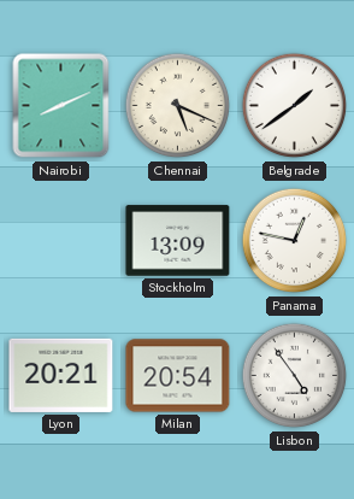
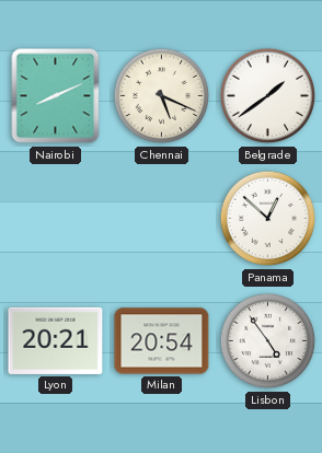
Stockholm: 13:09 -> none
Panama: 12:47 -> 12:52
